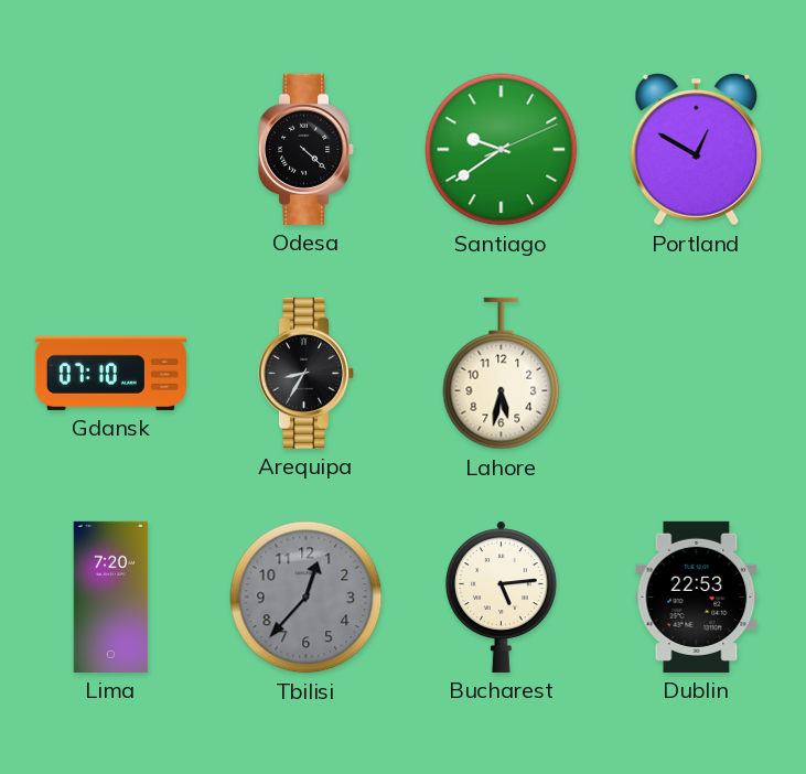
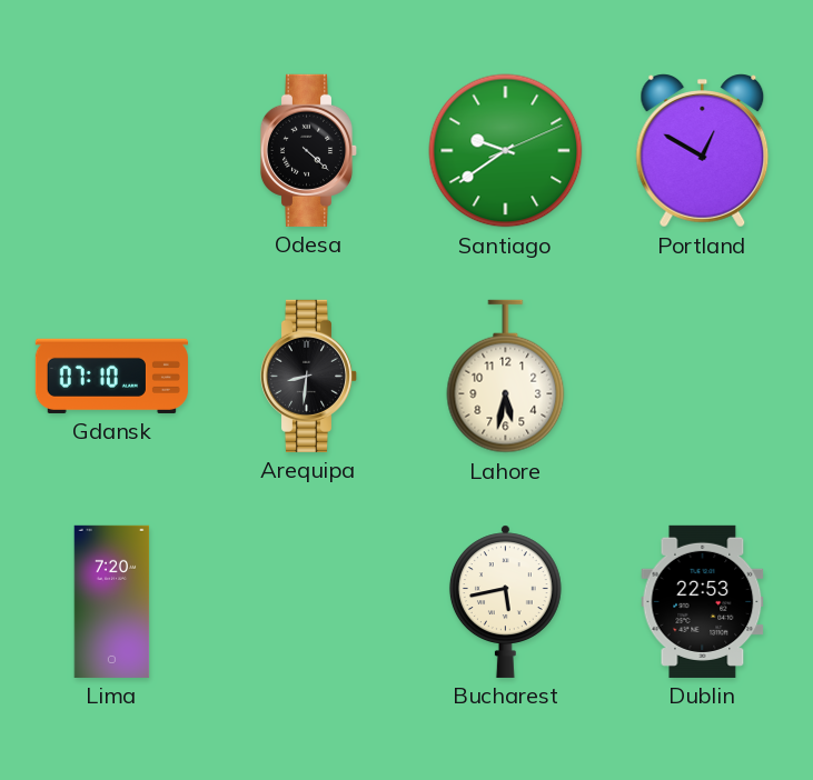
Arequipa: 8:35 -> 8:31
Tbilisi: 12:37 -> none
Bucharest: 5:14 -> 5:43
